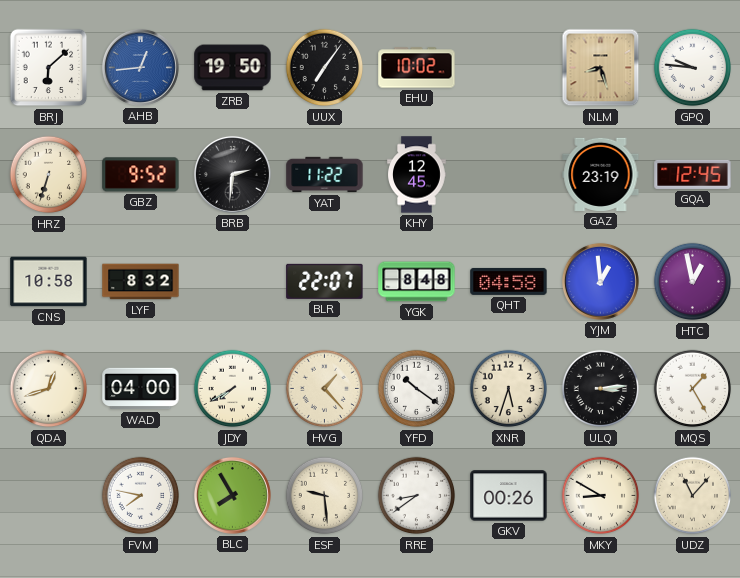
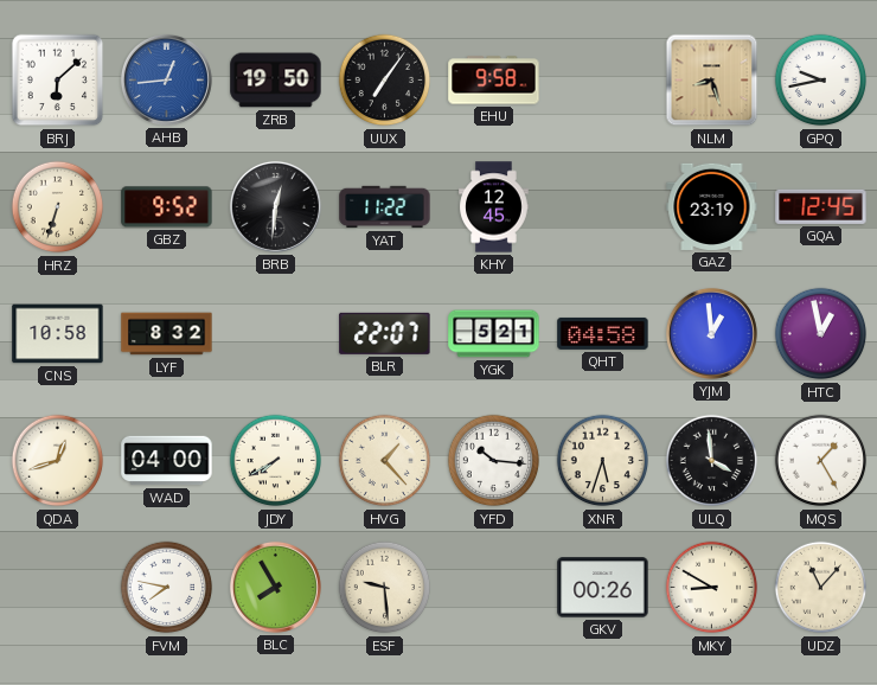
EHU: 10:02 -> 9:58
GPQ: 9:46 -> 9:43
BRB: 2:31 -> 12:31
YGK: 8:48 -> 5:21
YFD: 10:21 -> 10:16
ULQ: 3:14 -> 3:59
RRE: 8:39 -> none
